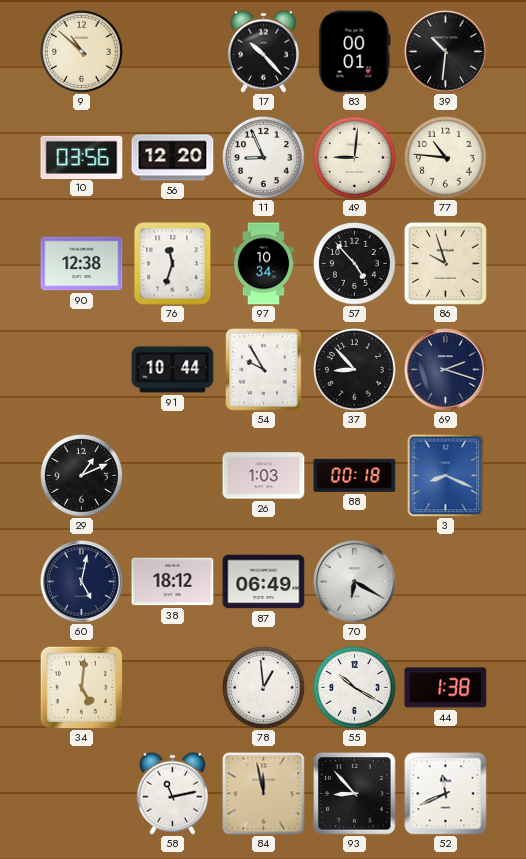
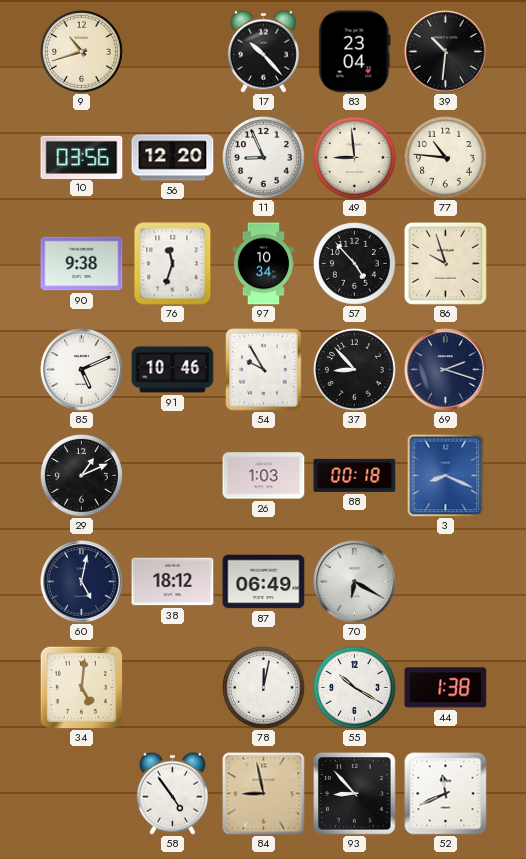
9: 10:52 -> 10:42
83: 00:01 -> 23:04
49: 9:01 -> 8:59
90: 12:38 -> 9:38
85: none -> 5:11
91: 10:44 -> 10:46
78: 12:59 -> 12:02
58: 11:13 -> 4:54
84: 11:58 -> 8:58
